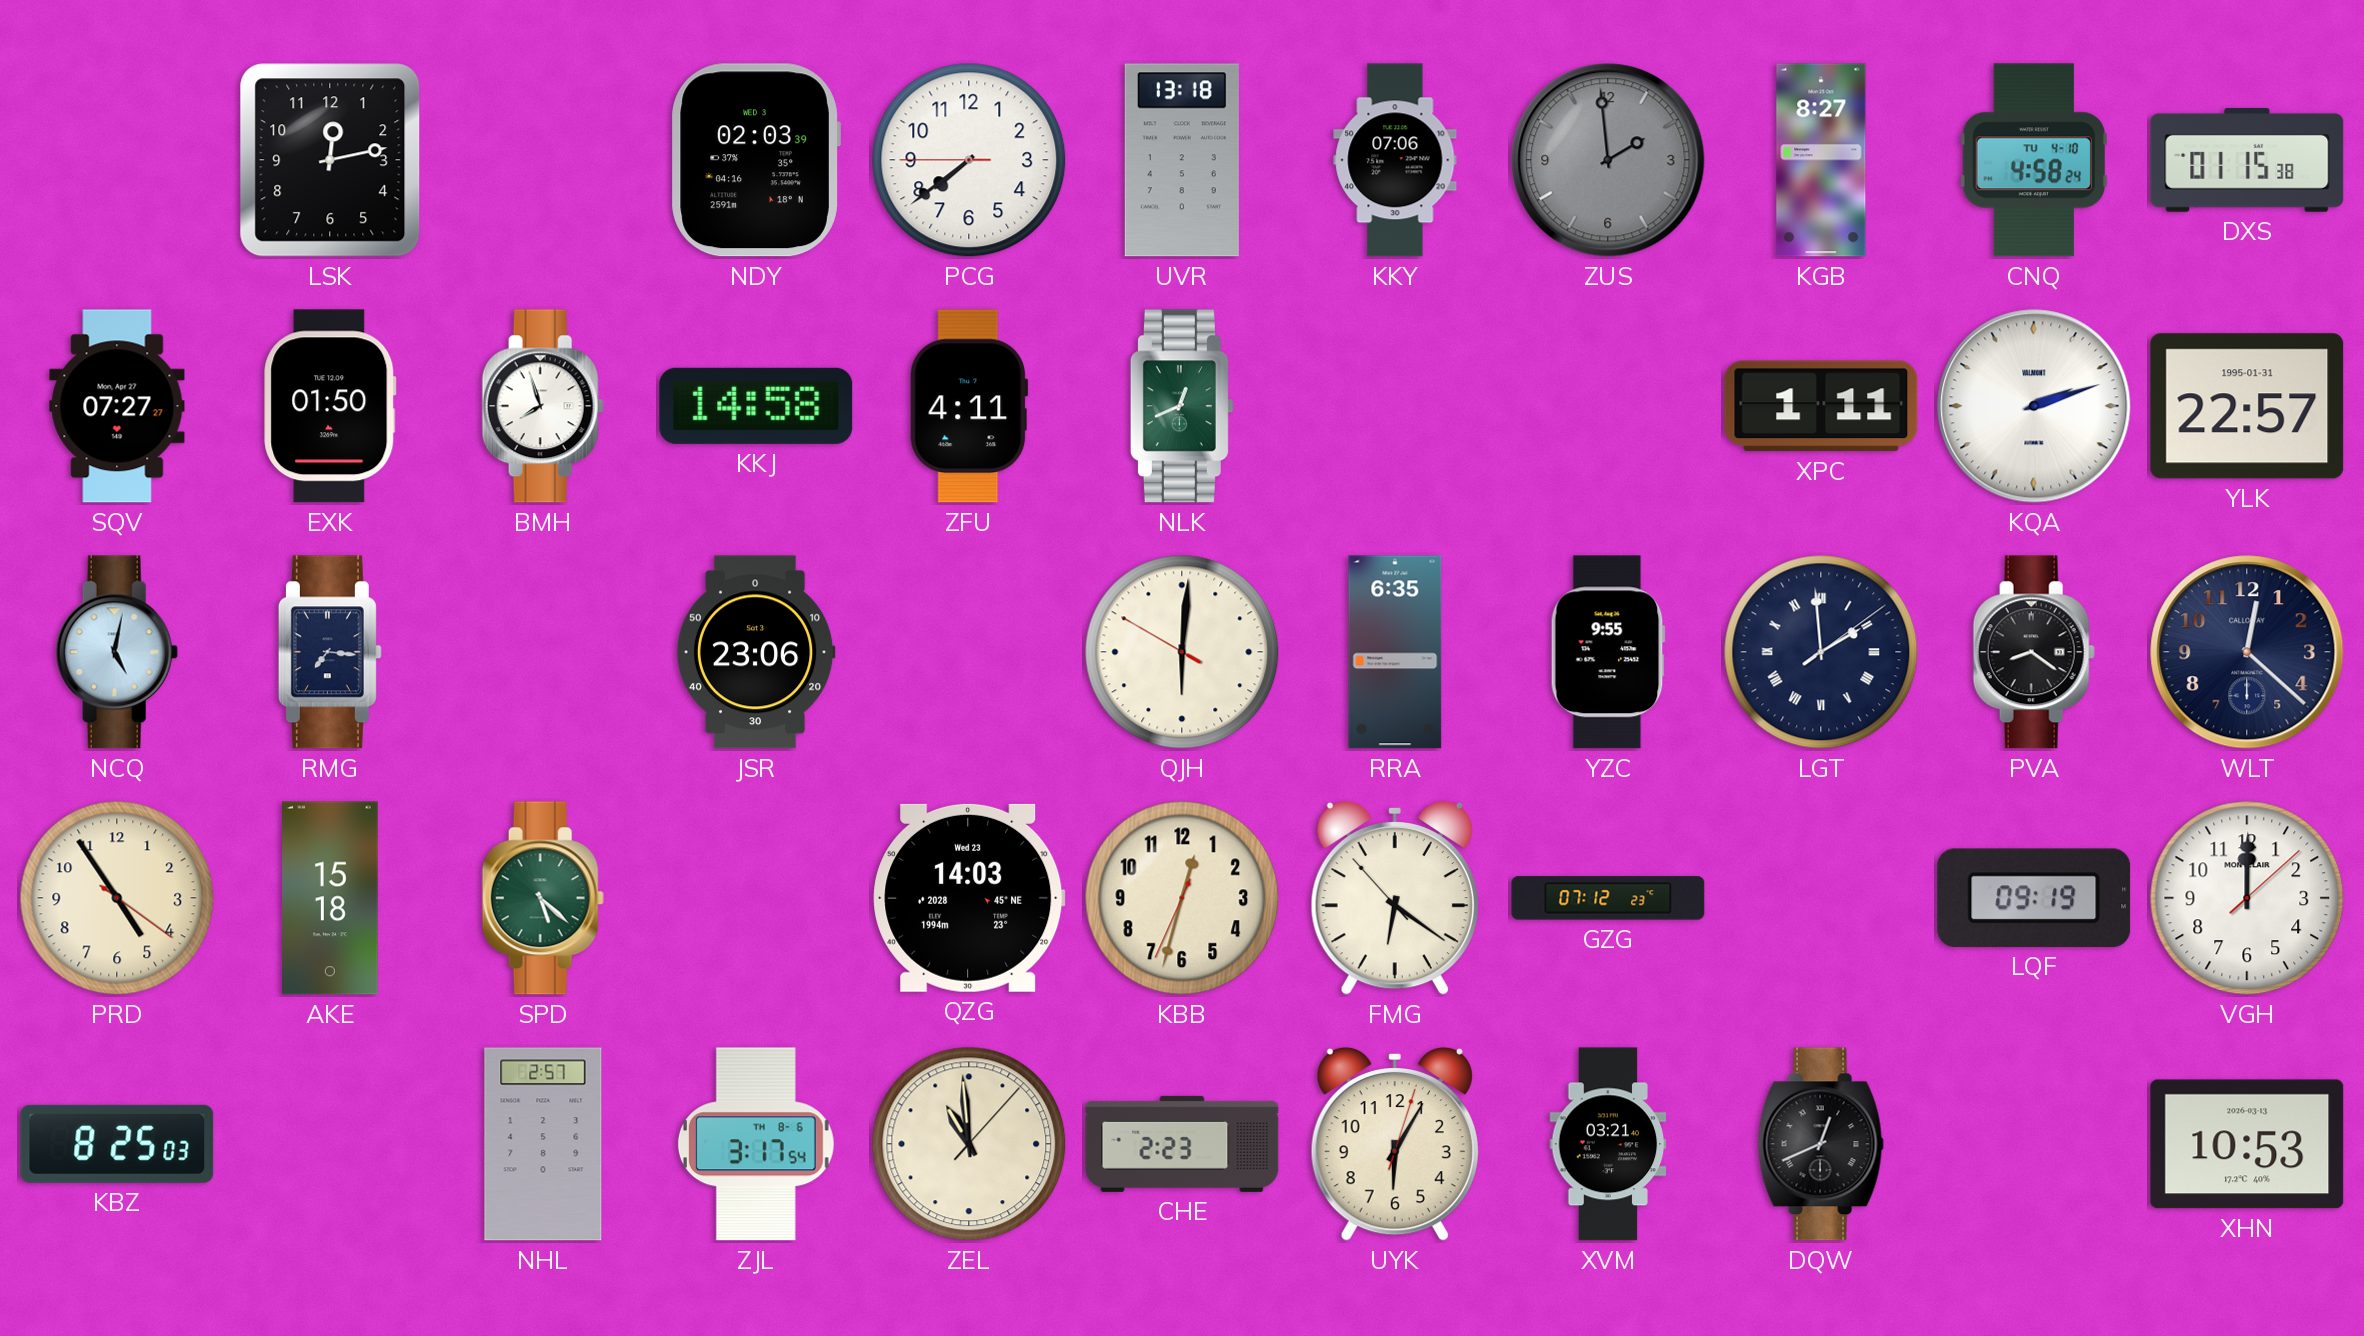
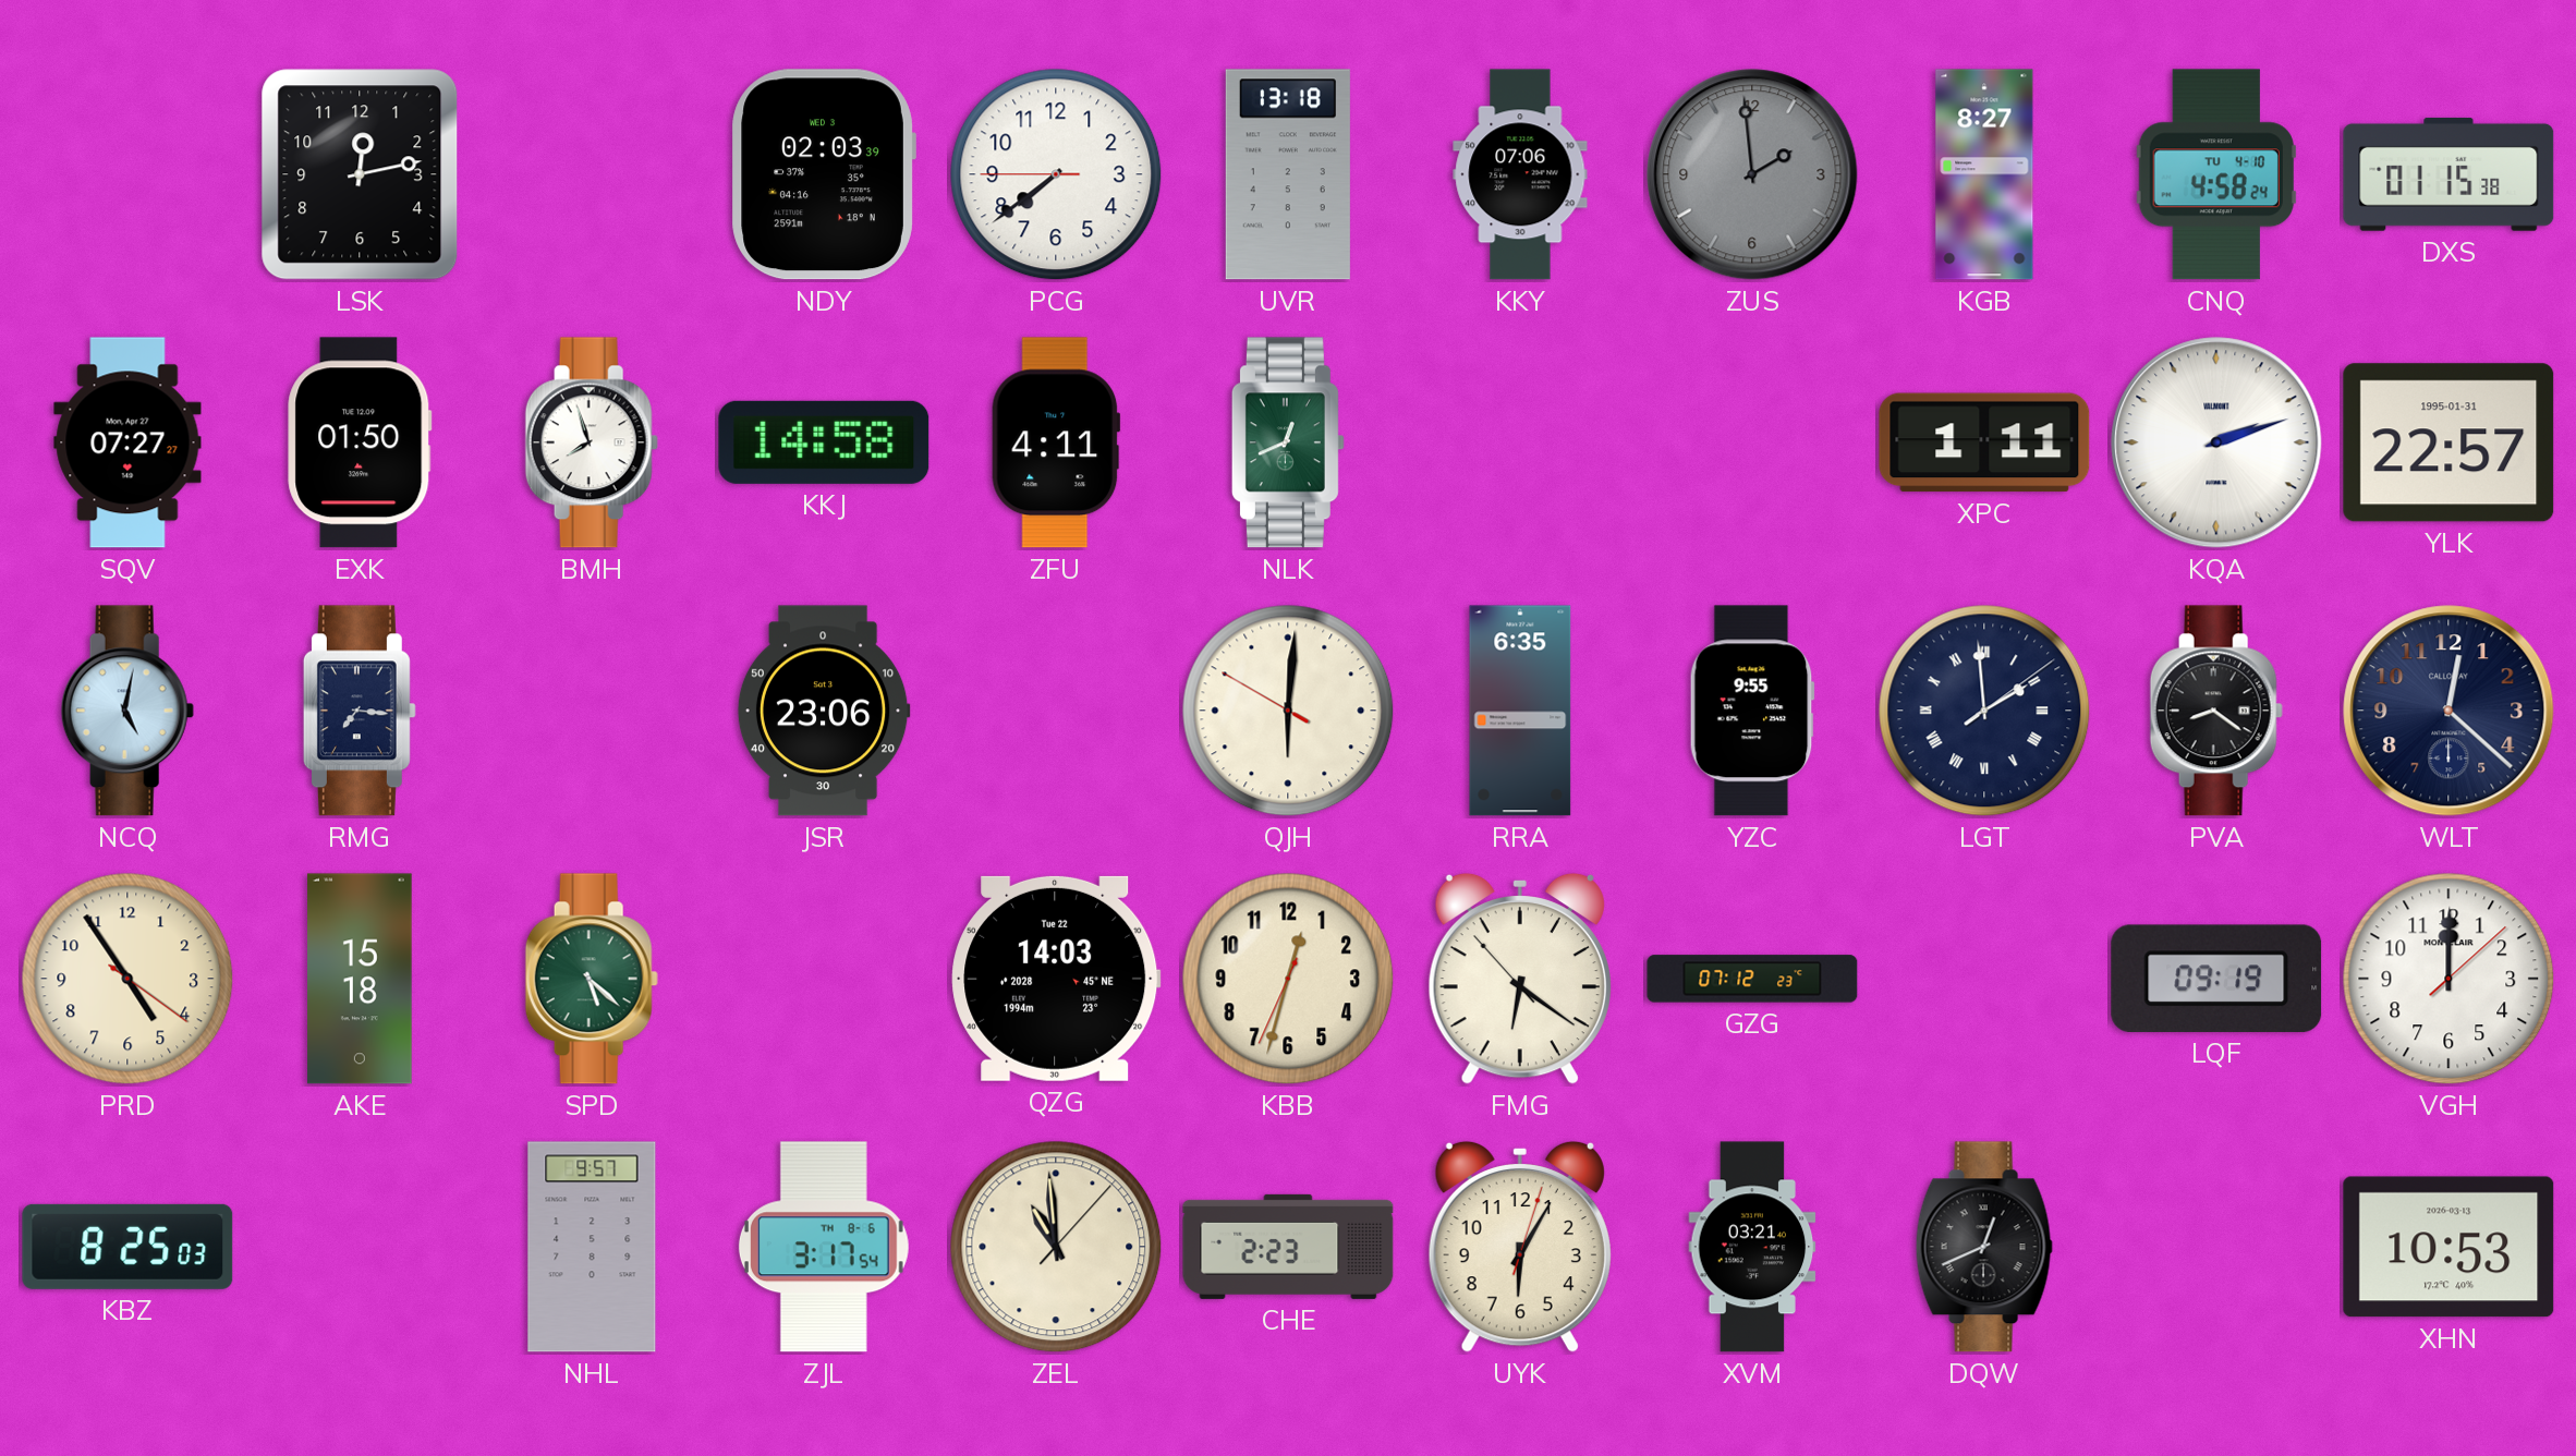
QZG date: Wed 23 -> Tue 22
NHL: 2:57 -> 9:57
